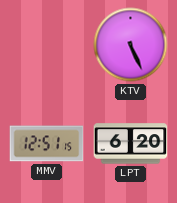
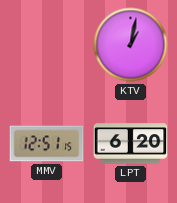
KTV: 5:26 -> 1:02
